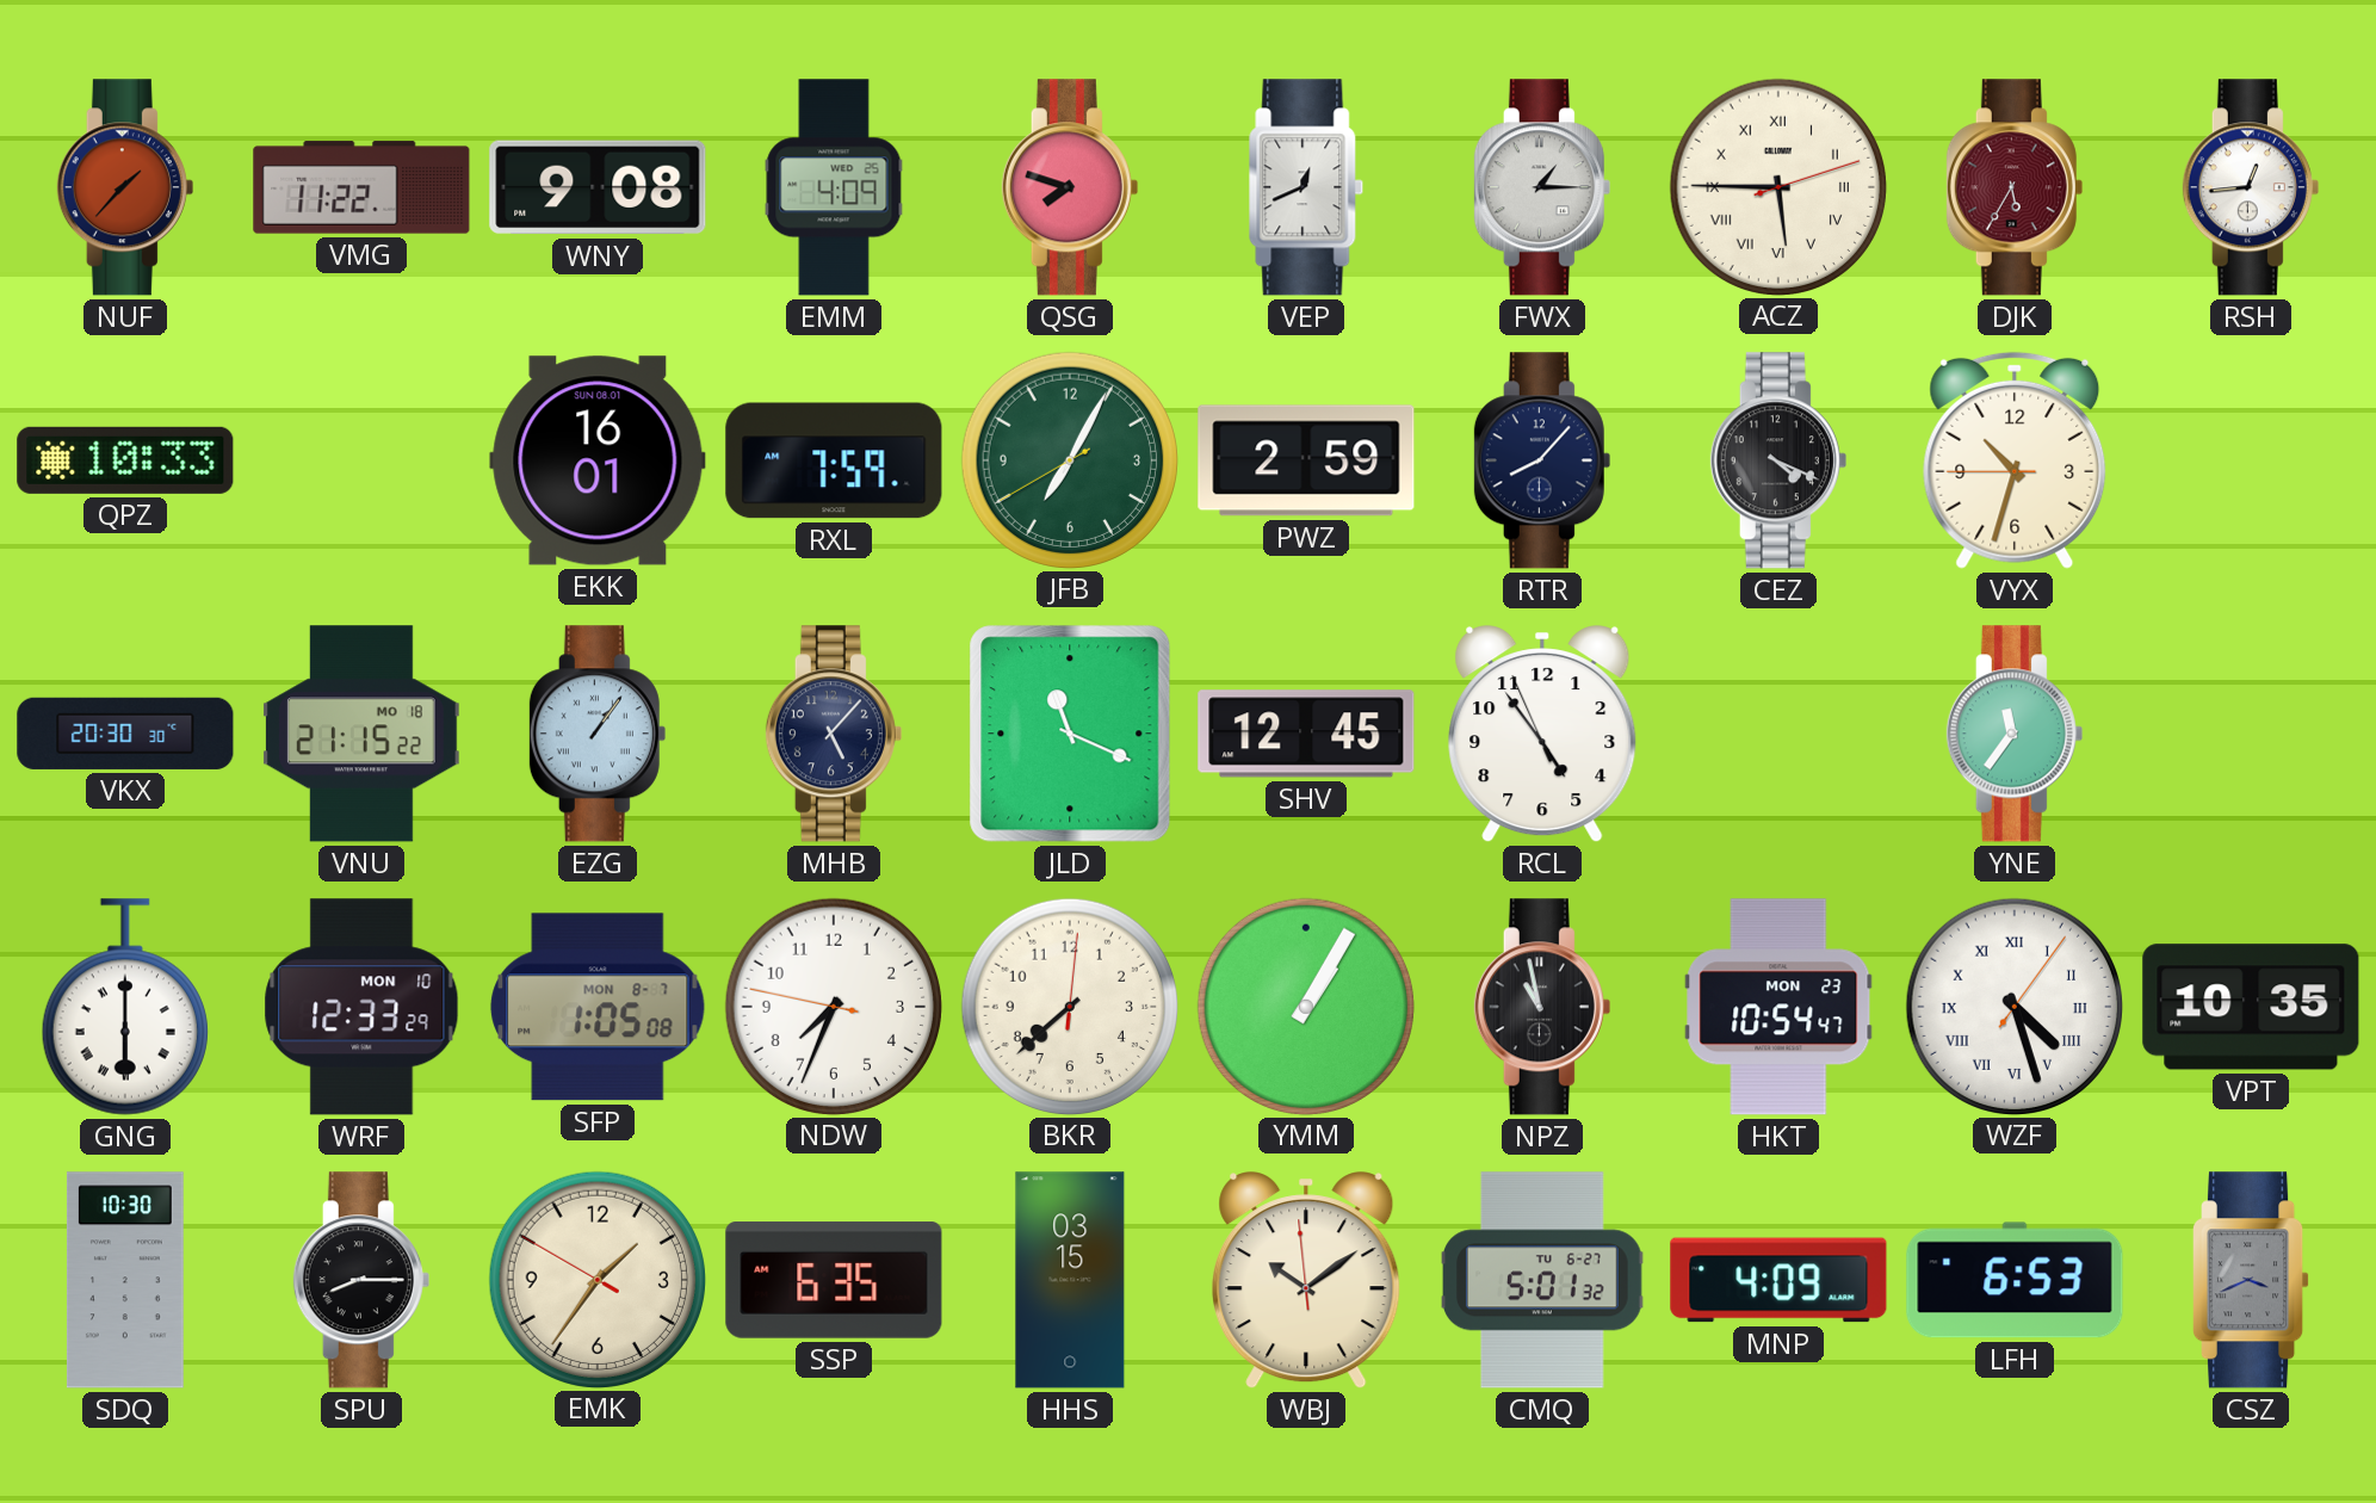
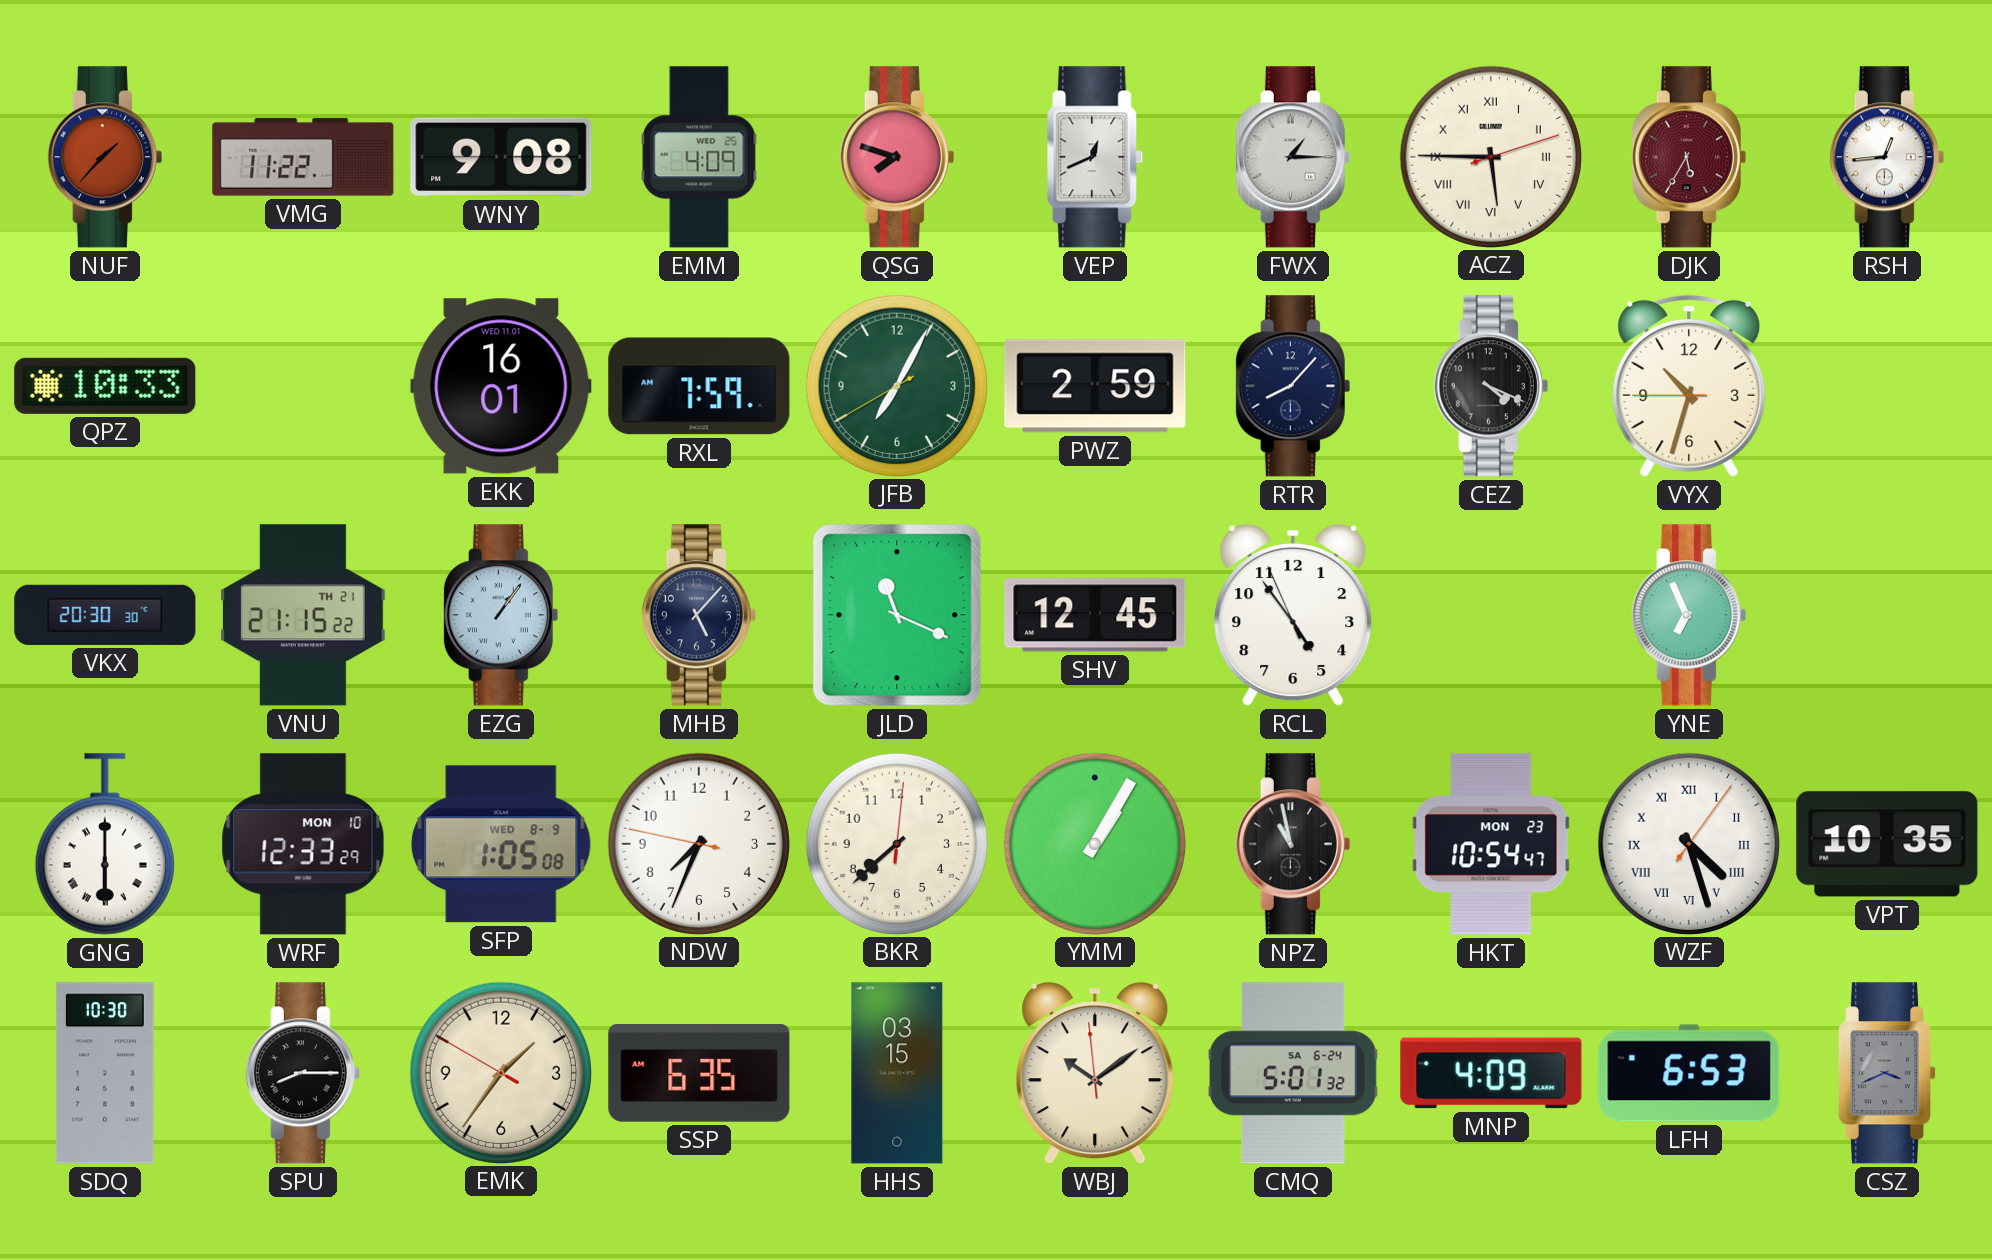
EKK date: SUN 08.01 -> WED 11.01
VNU date: MO 18 -> TH 21
YNE: 11:36 -> 6:56
SFP date: MON 8-7 -> WED 8-9
CMQ date: TU 6-27 -> SA 6-24
